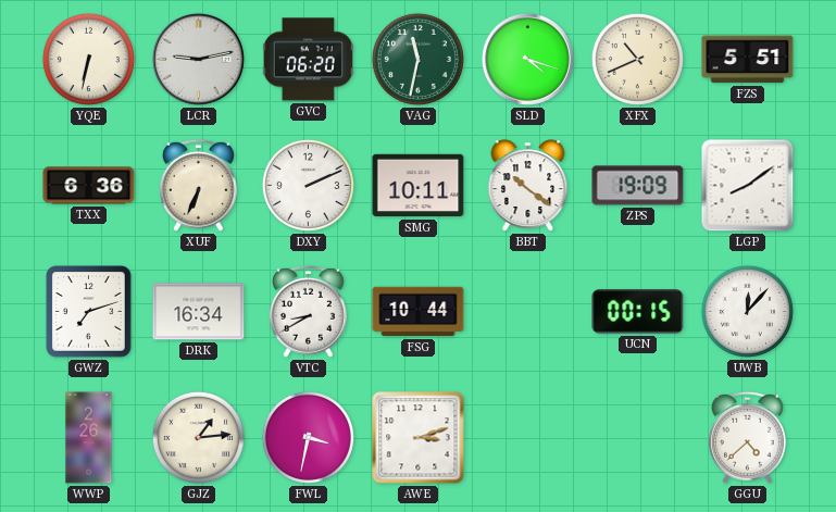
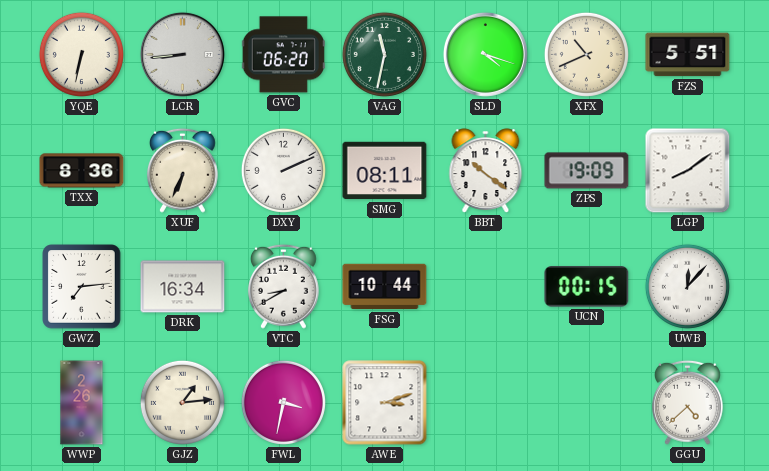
LCR: 9:13 -> 8:44
TXX: 6:36 -> 8:36
SMG: 10:11 -> 08:11
GWZ: 7:12 -> 7:14
